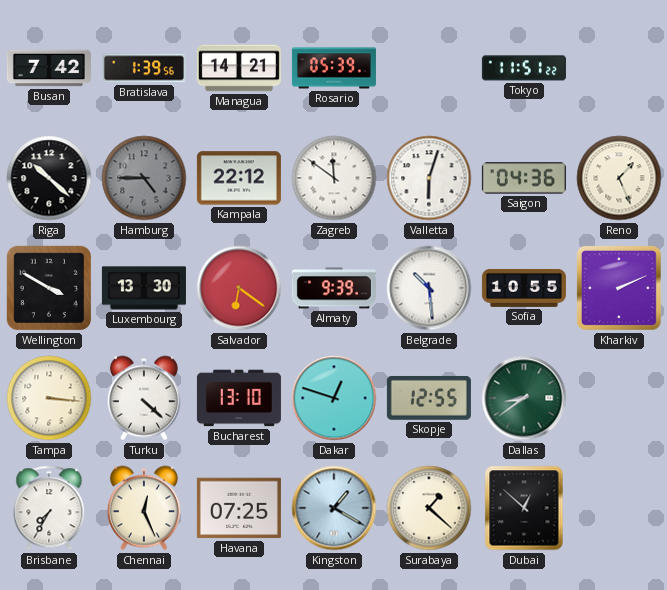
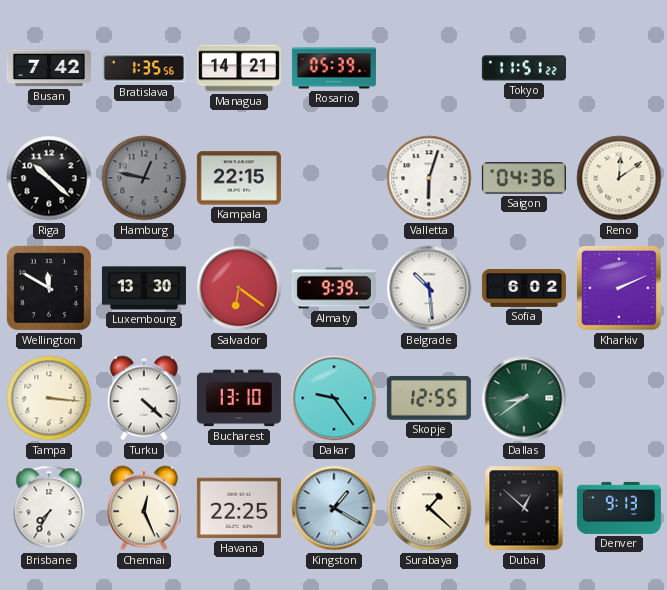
Bratislava: 1:39 -> 1:35
Hamburg: 4:45 -> 12:47
Kampala: 22:12 -> 22:15
Zagreb: 11:51 -> none
Reno: 1:26 -> 12:09
Wellington: 3:50 -> 11:50
Sofia: 10:55 -> 6:02
Dakar: 12:48 -> 9:24
Havana: 07:25 -> 22:25
Denver: none -> 9:13
